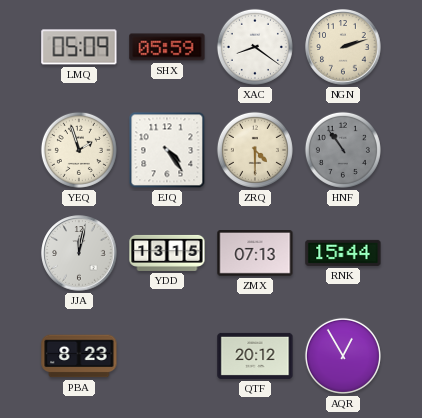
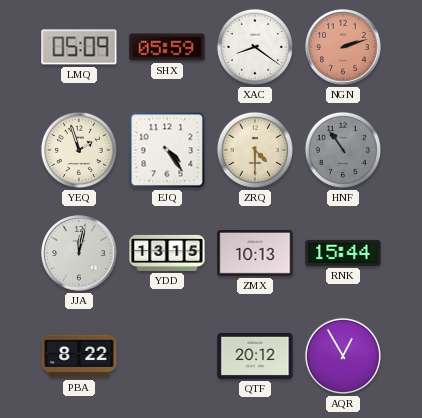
NGN dial: cream -> salmon
ZMX: 07:13 -> 10:13
PBA: 8:23 -> 8:22
